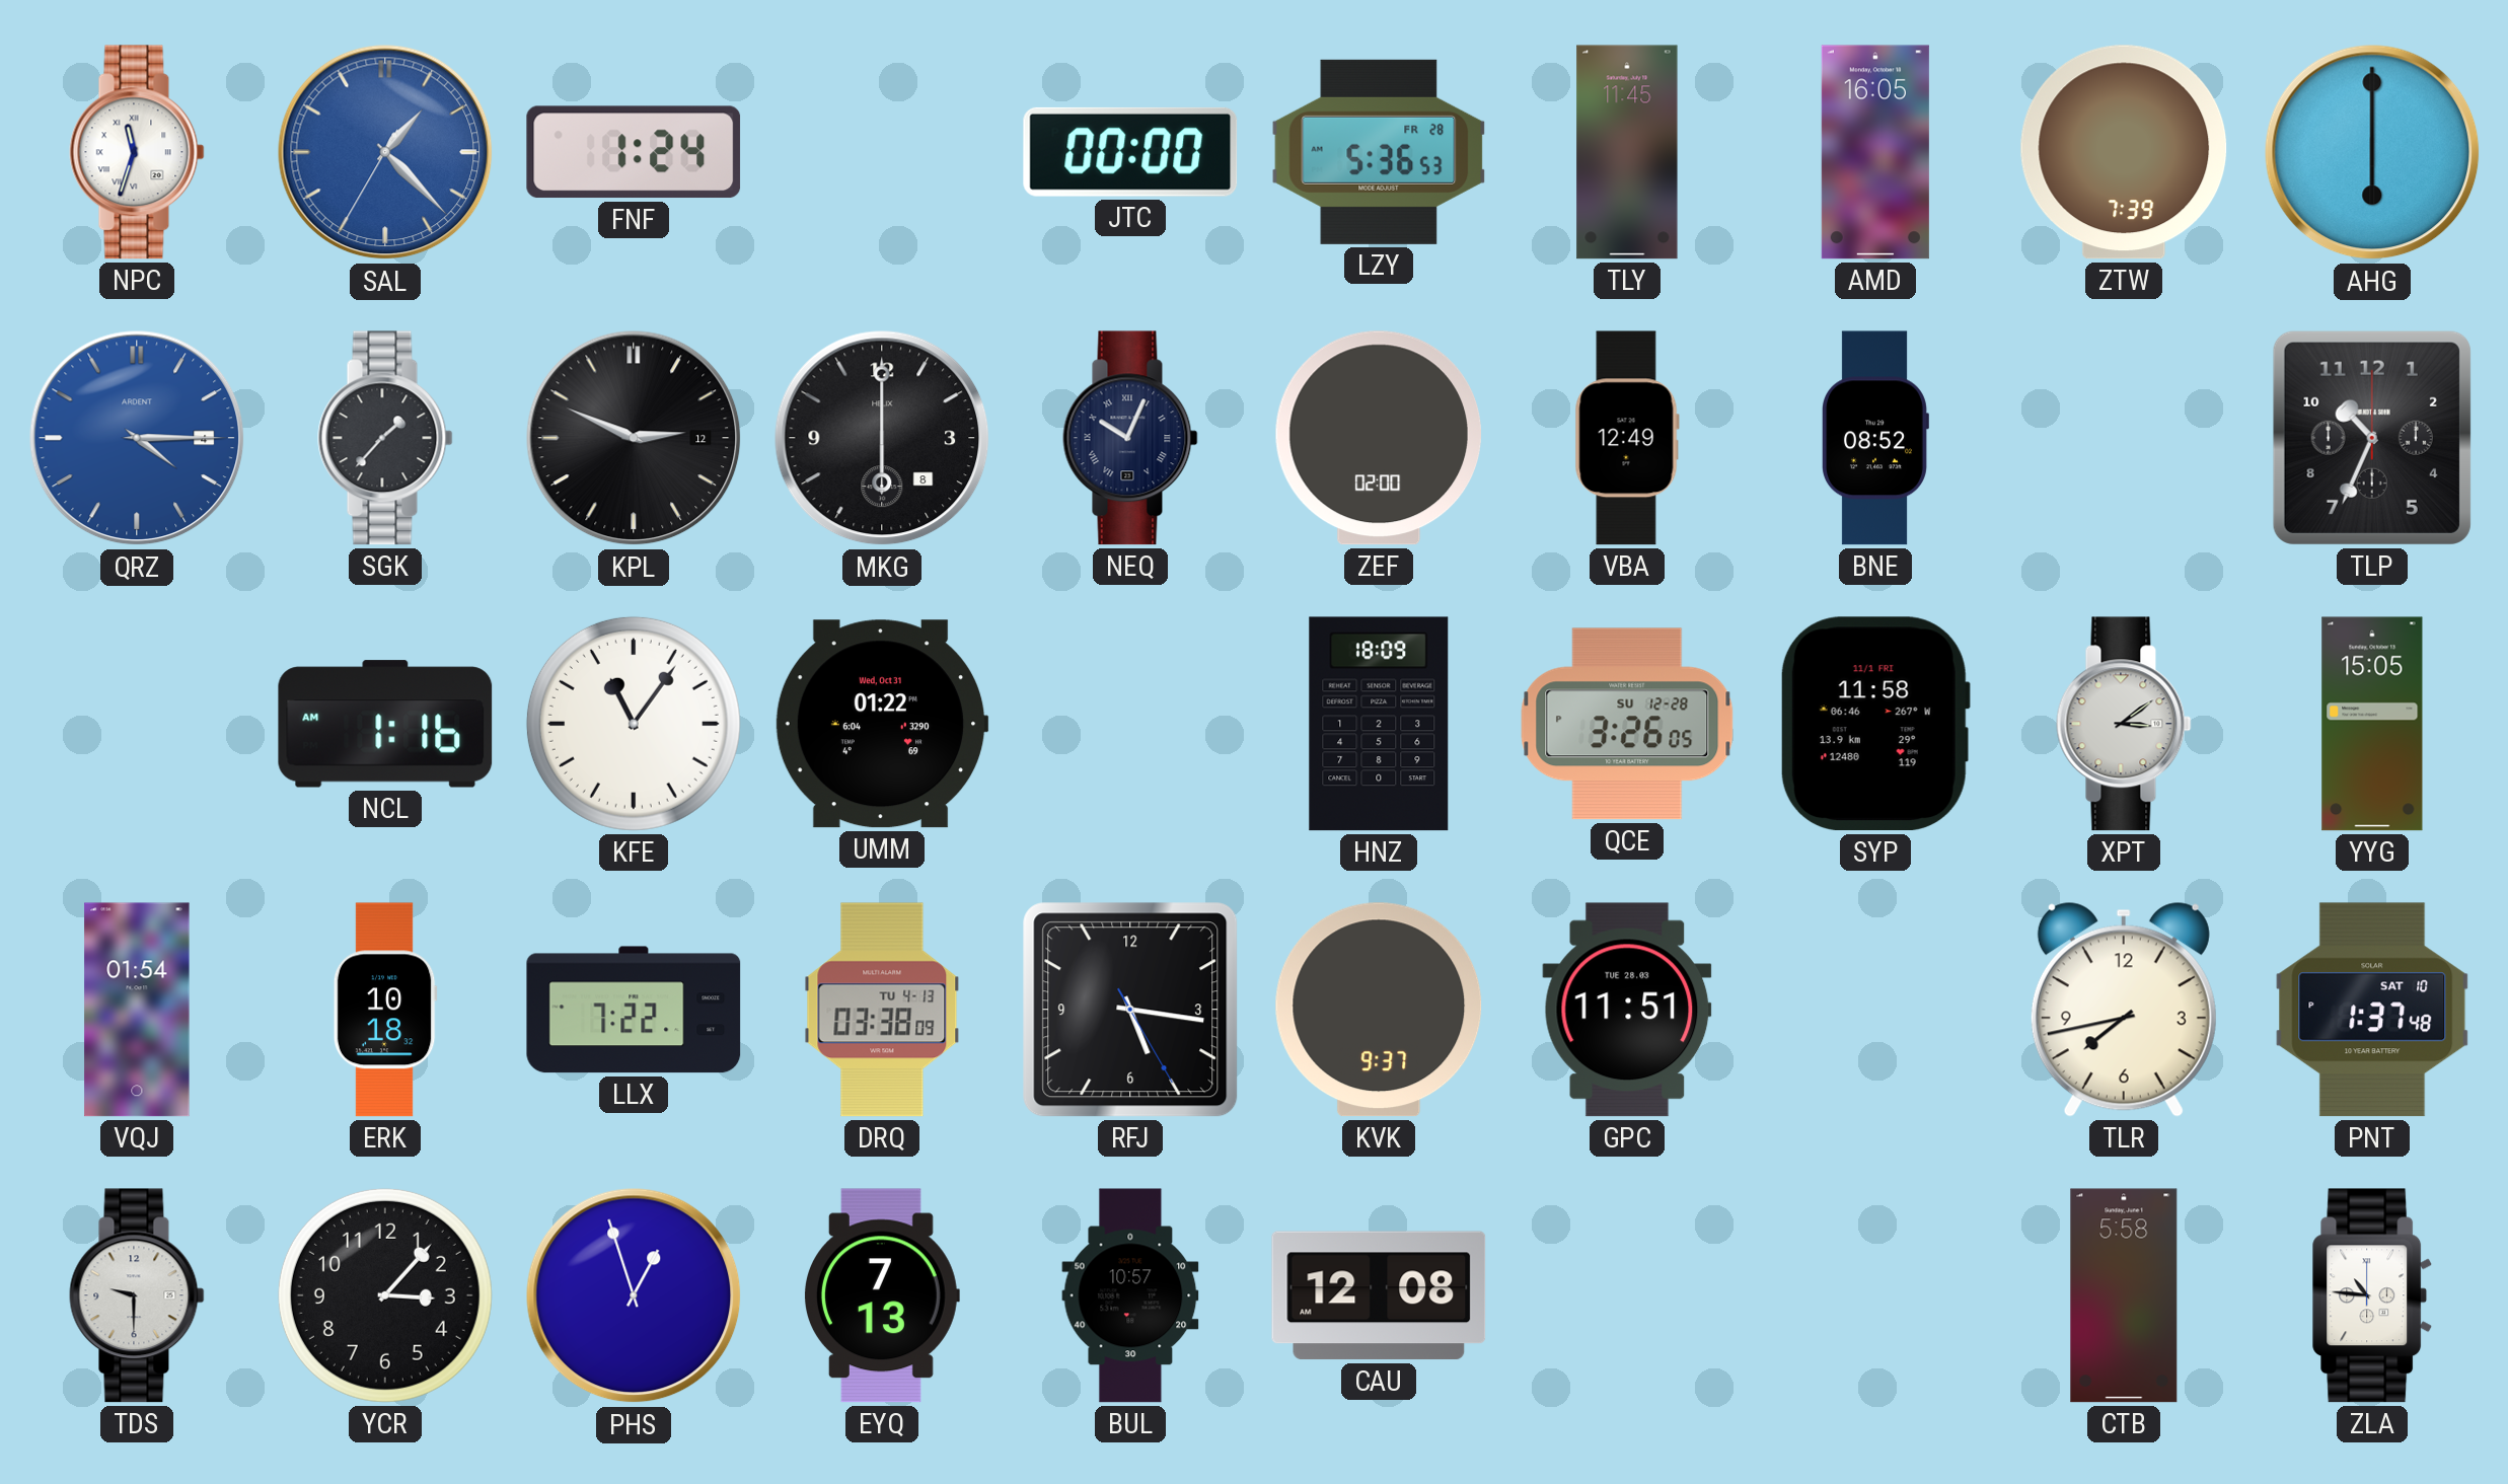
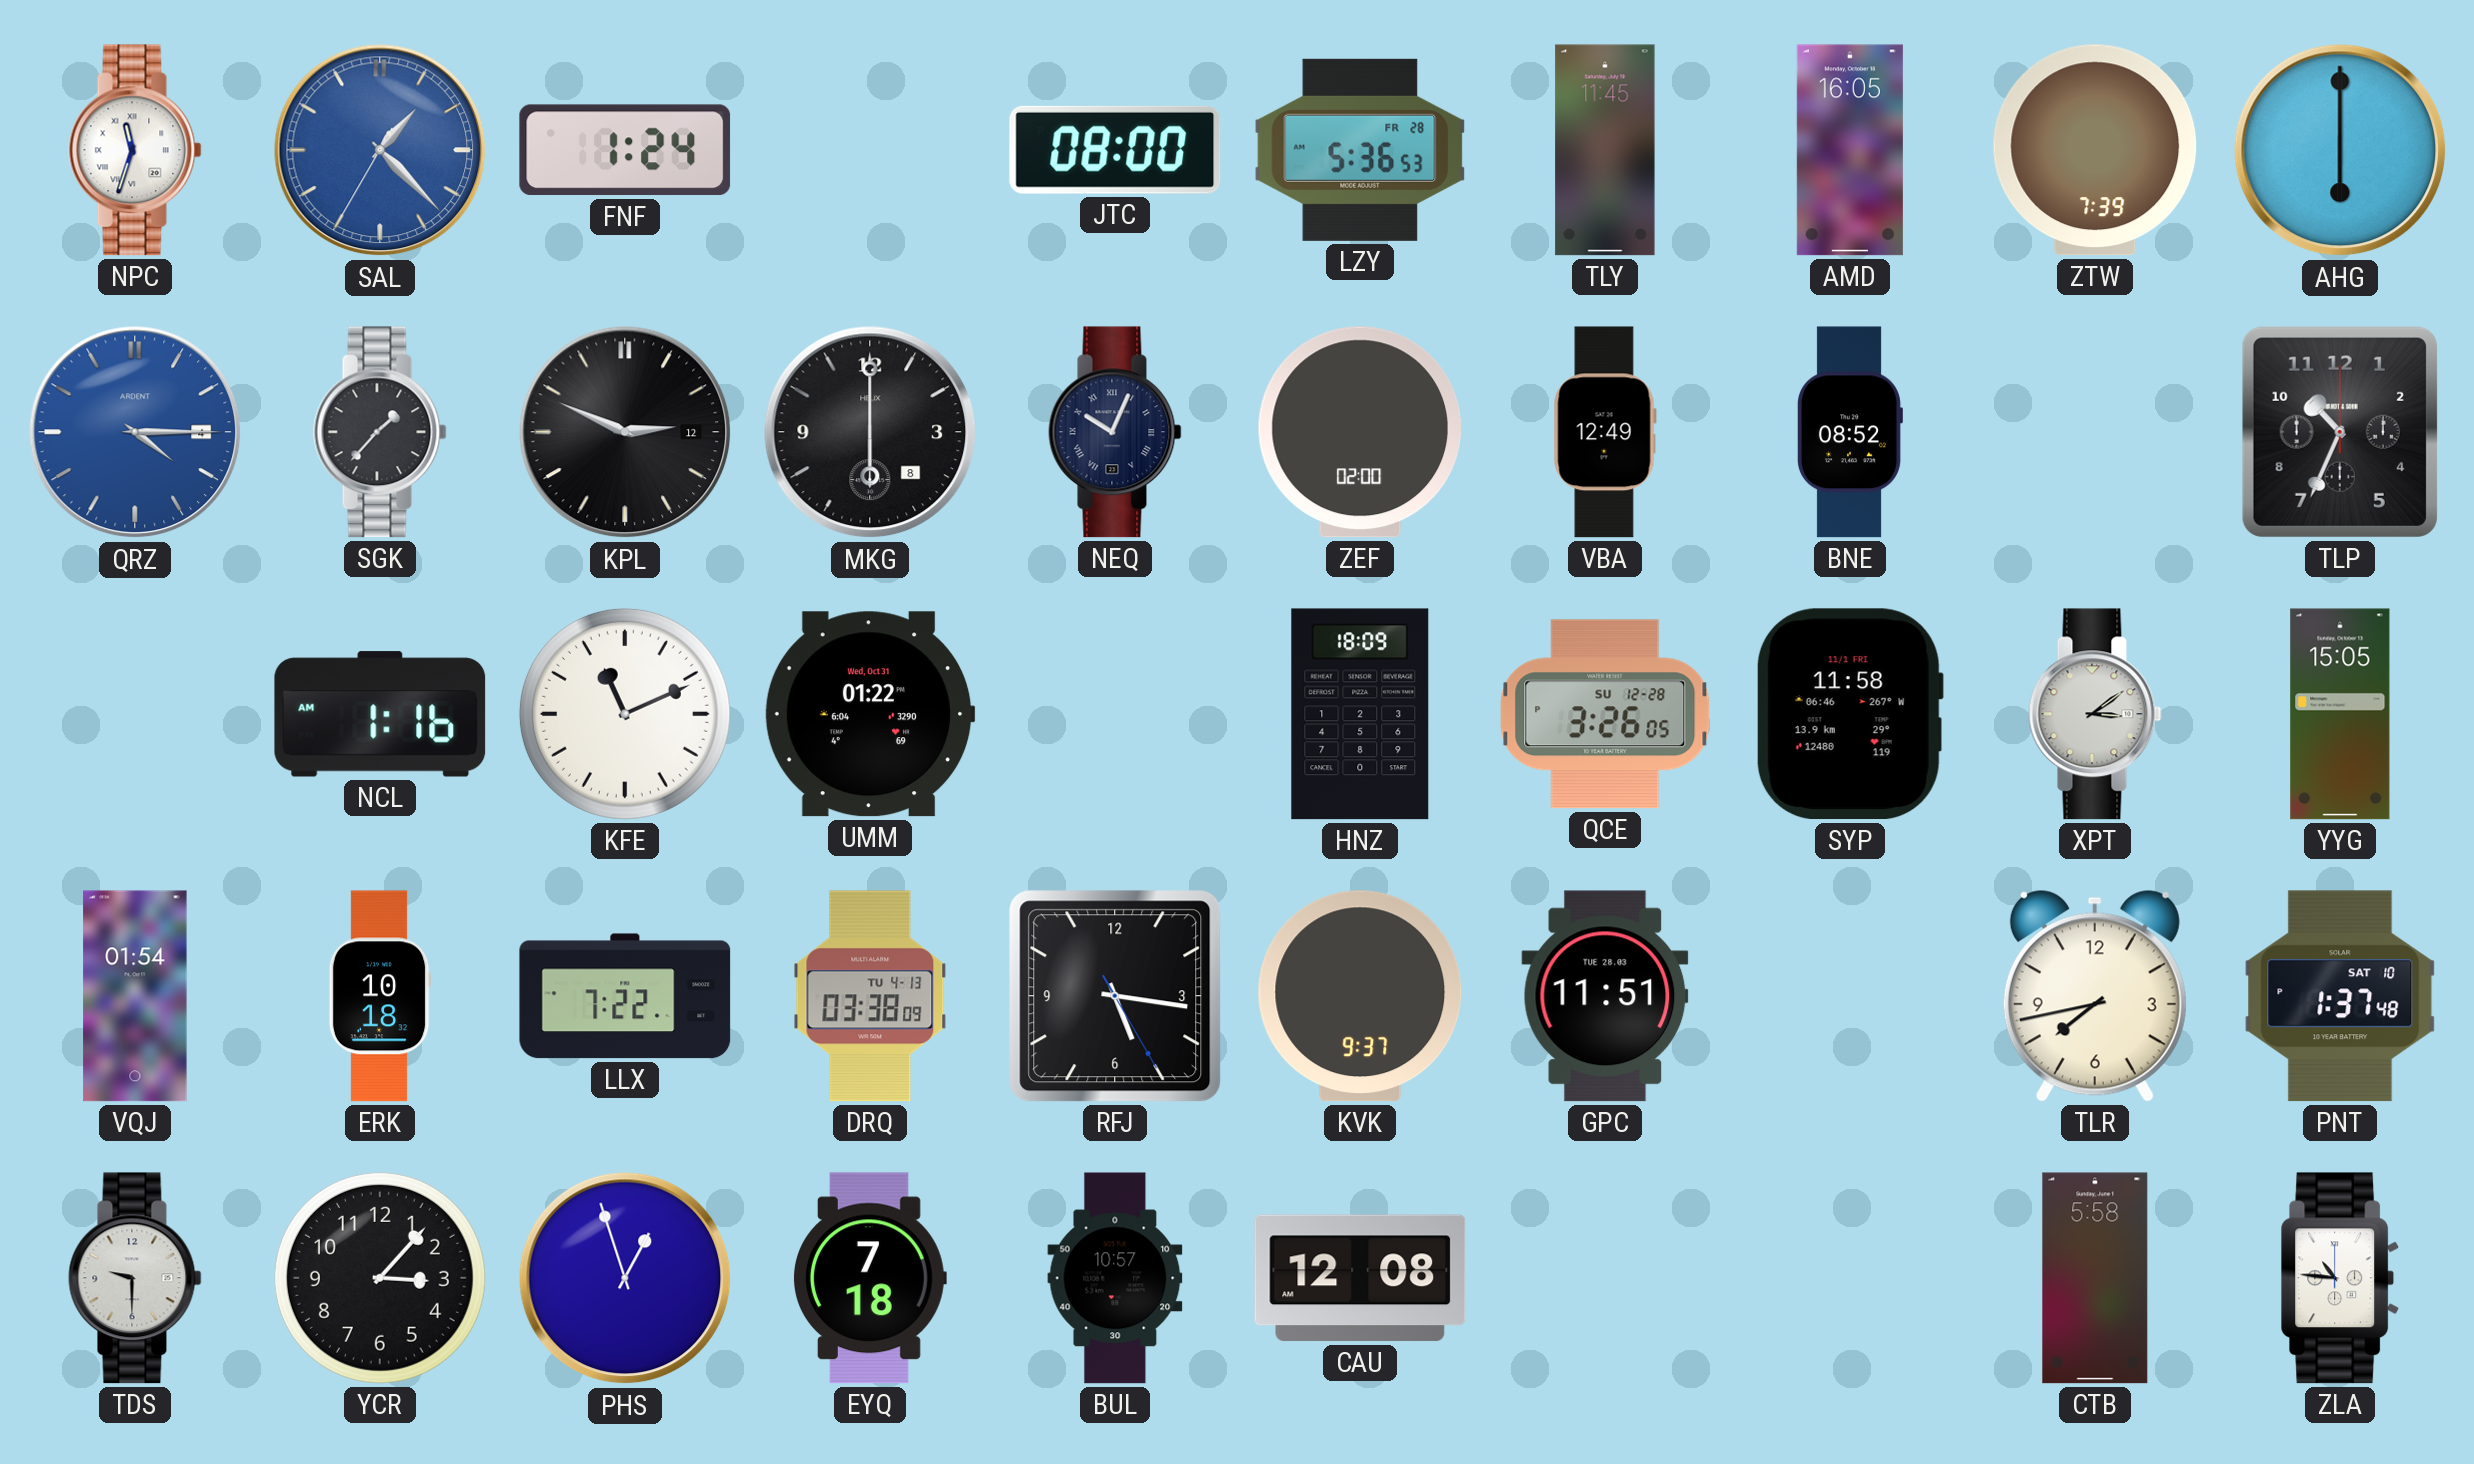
JTC: 00:00 -> 08:00
KFE: 11:06 -> 11:11
EYQ: 7:13 -> 7:18
